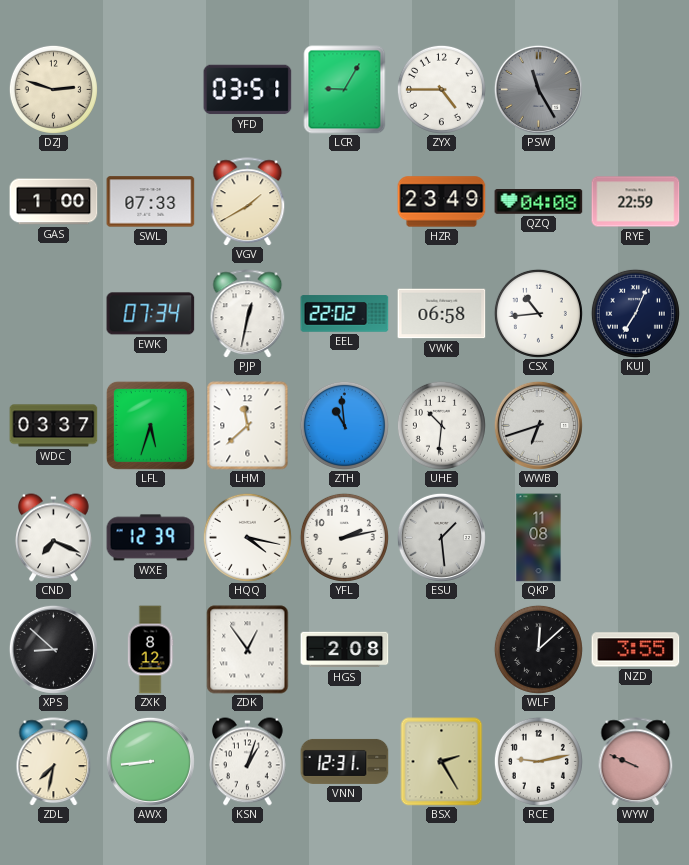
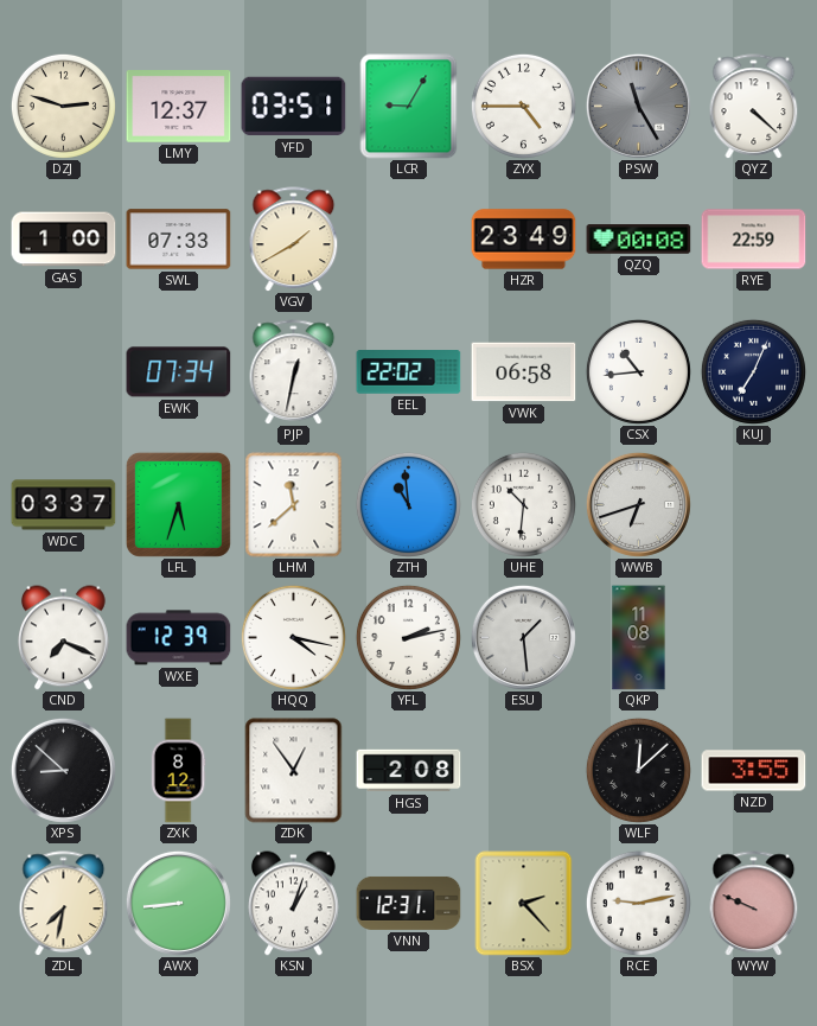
LMY: none -> 12:37
QYZ: none -> 4:22
QZQ: 04:08 -> 00:08
BSX: 2:25 -> 2:23
